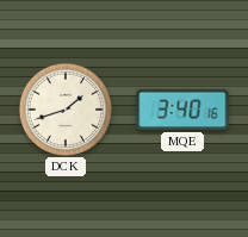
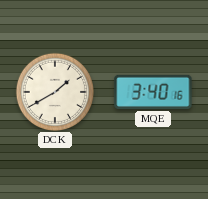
DCK: 1:42 -> 1:40
